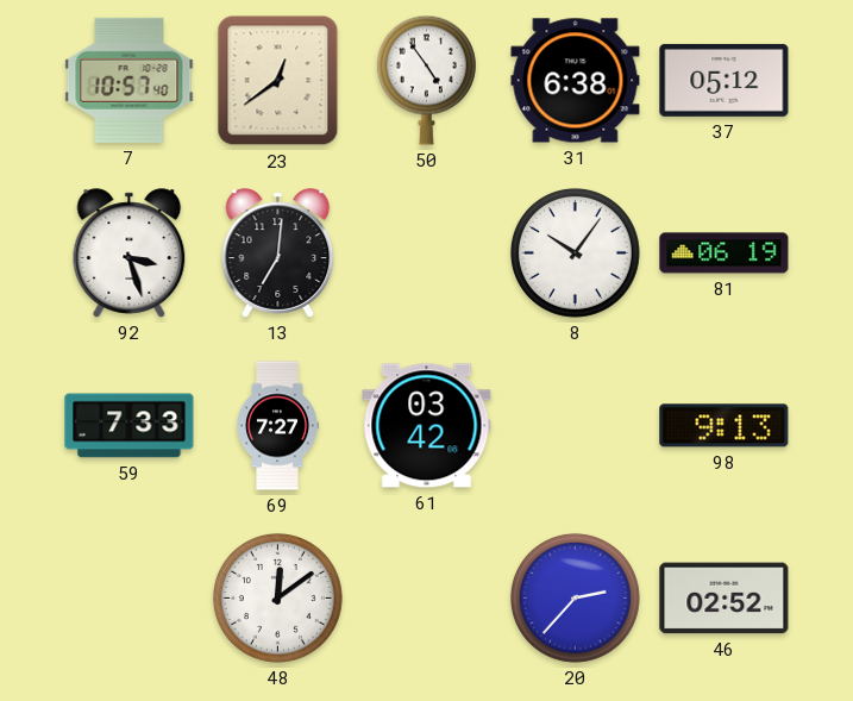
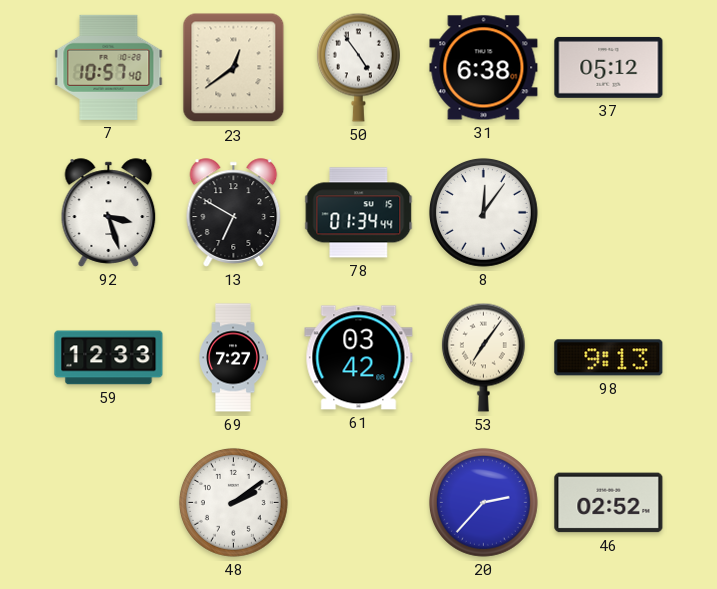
13: 7:01 -> 6:50
78: none -> 01:34
8: 10:06 -> 12:06
81: 06:19 -> none
59: 7:33 -> 12:33
53: none -> 7:06
48: 12:09 -> 2:09
